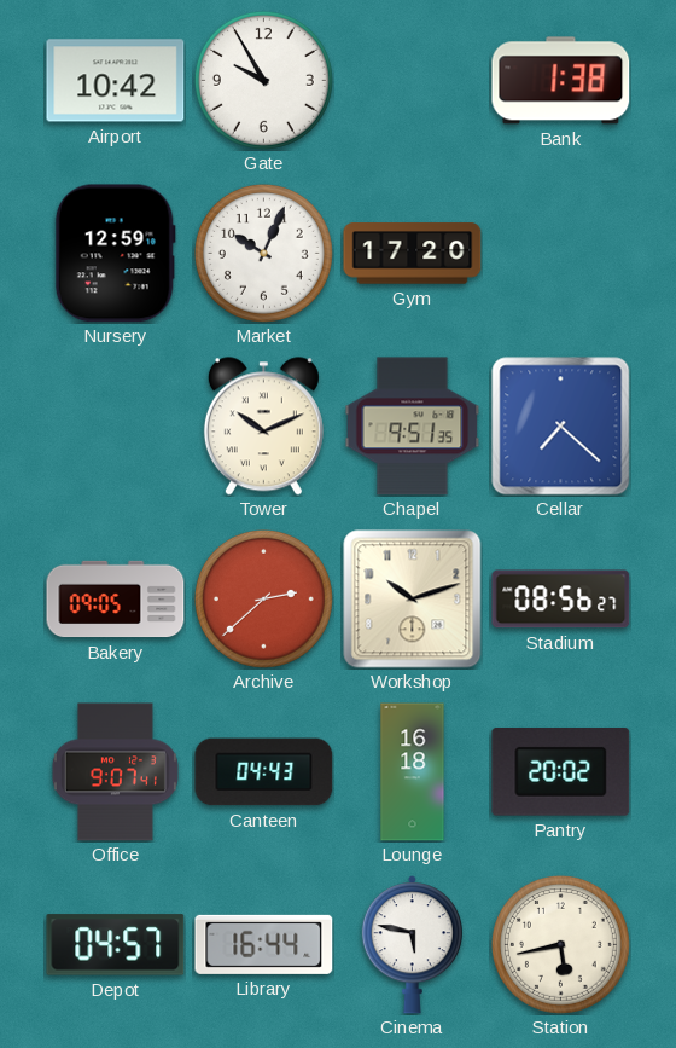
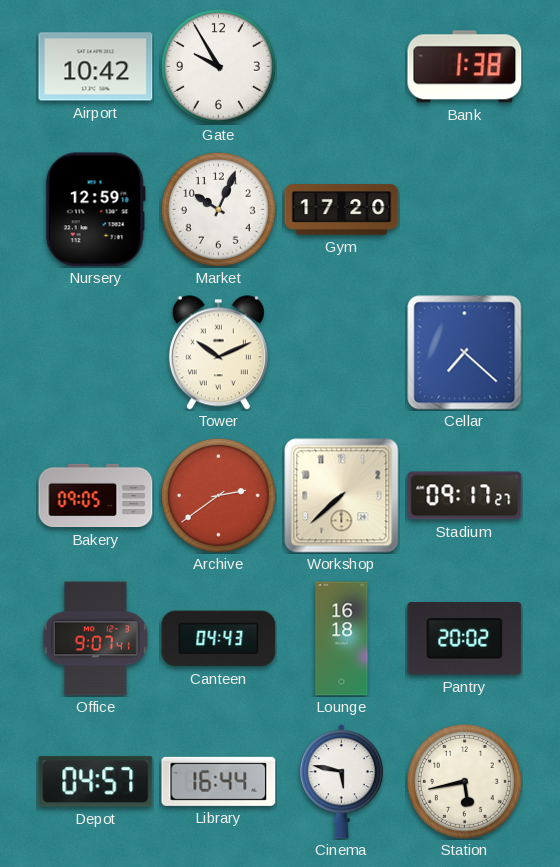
Chapel: 9:51 -> none
Archive: 2:38 -> 2:39
Workshop: 10:12 -> 7:38
Stadium: 08:56 -> 09:17
